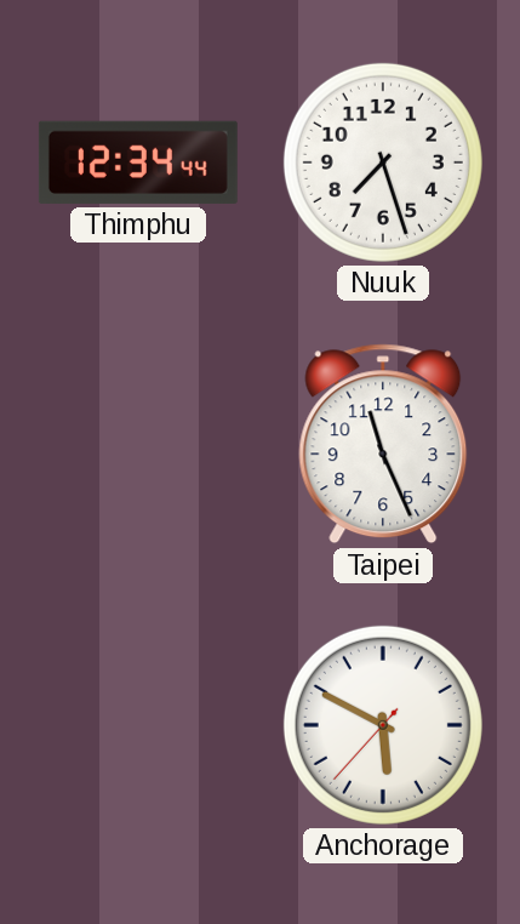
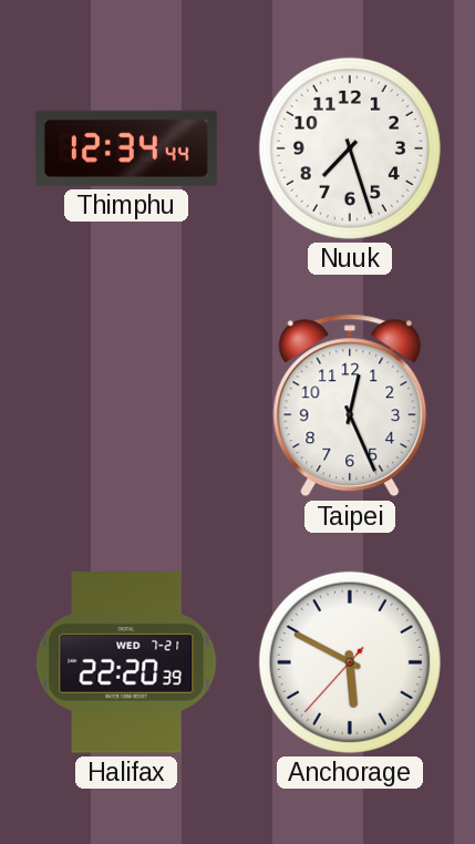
Taipei: 11:26 -> 12:26
Halifax: none -> 22:20
